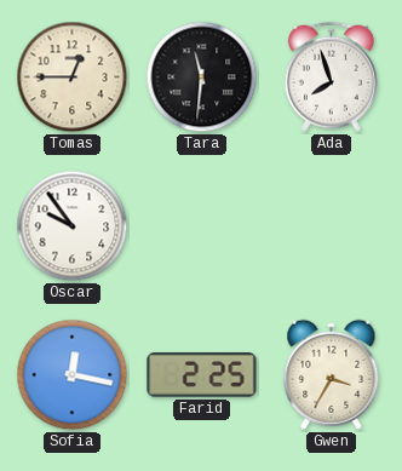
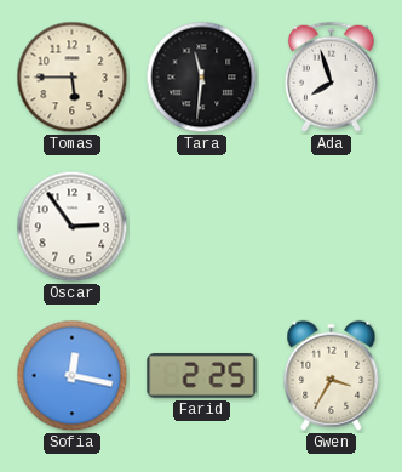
Tomas: 12:45 -> 5:45
Oscar: 9:54 -> 2:54
